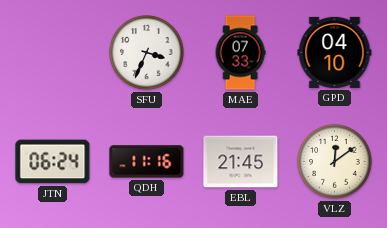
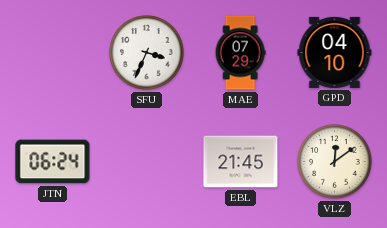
MAE: 07:33 -> 07:29
QDH: 11:16 -> none
